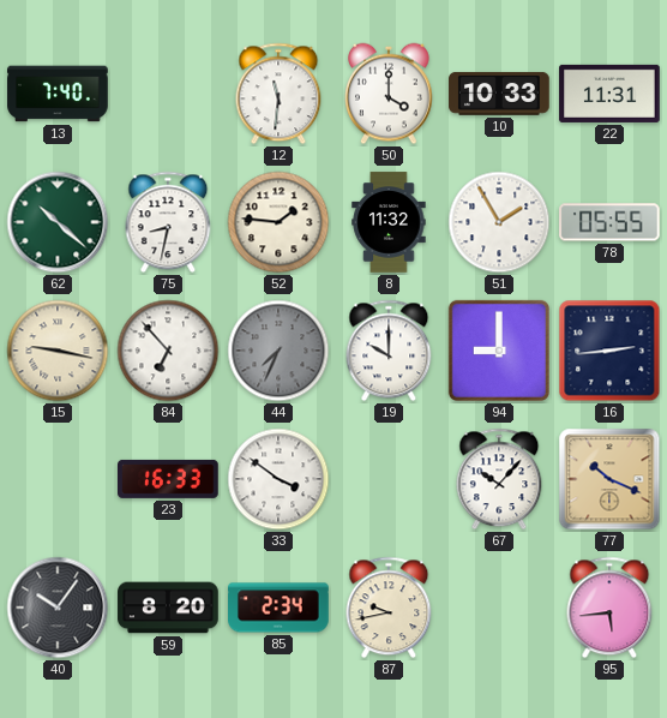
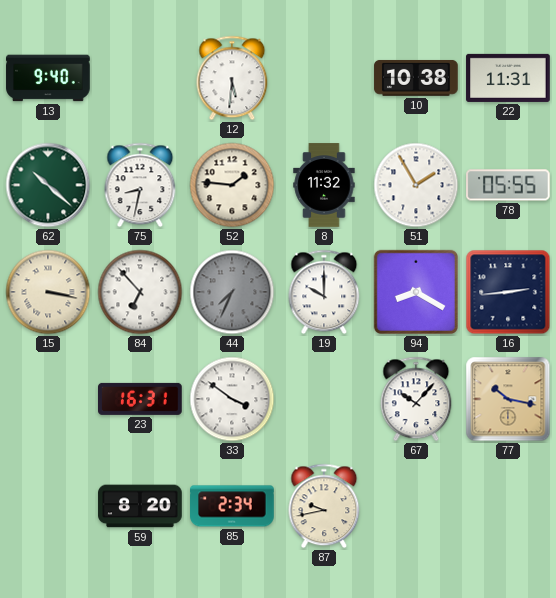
13: 7:40 -> 9:40
12: 11:31 -> 5:31
50: 4:00 -> none
10: 10:33 -> 10:38
15: 9:17 -> 3:17
94: 9:00 -> 8:20
23: 16:33 -> 16:31
77: 10:19 -> 10:17
40: 10:06 -> none
95: 5:44 -> none
